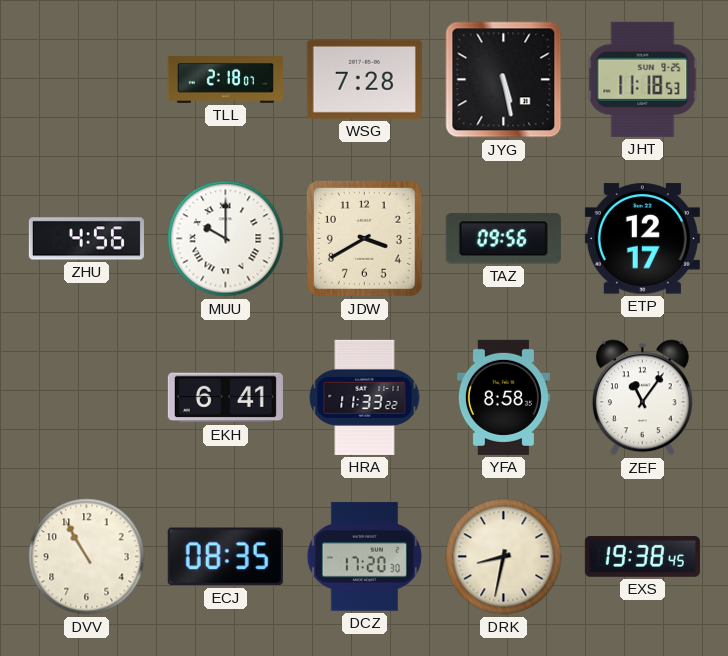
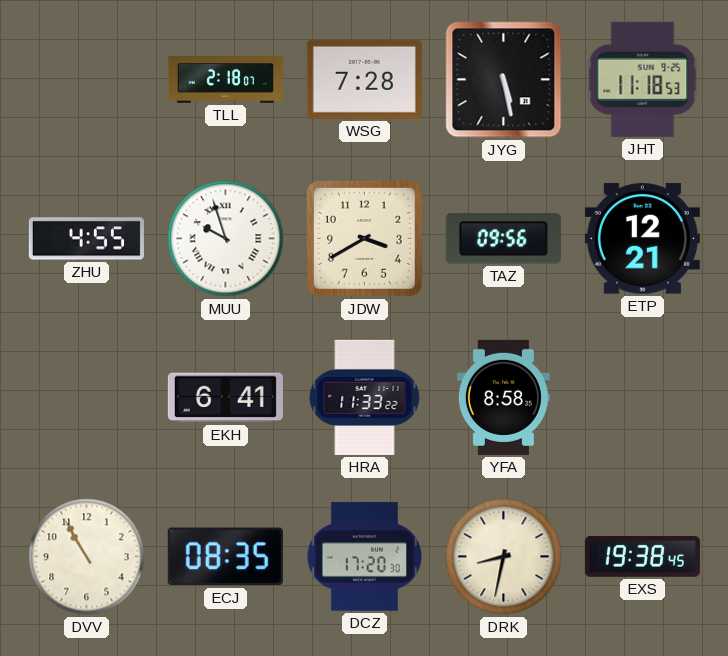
ZHU: 4:56 -> 4:55
MUU: 10:00 -> 9:57
ETP: 12:17 -> 12:21
ZEF: 11:06 -> none
